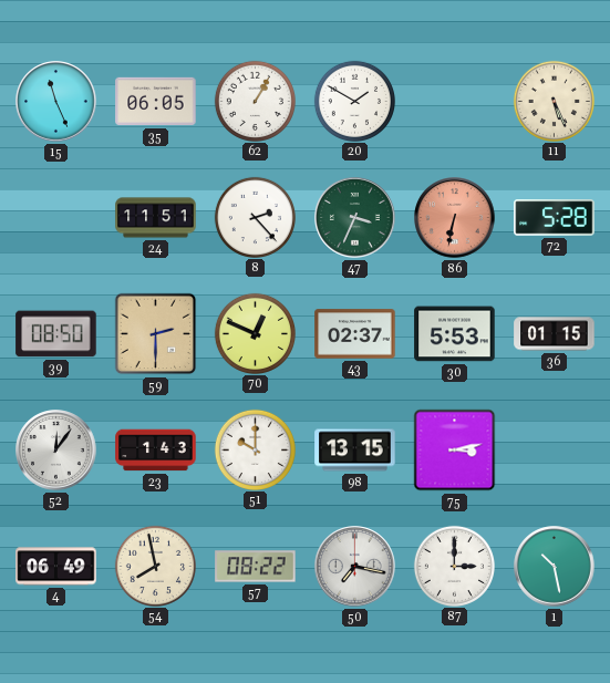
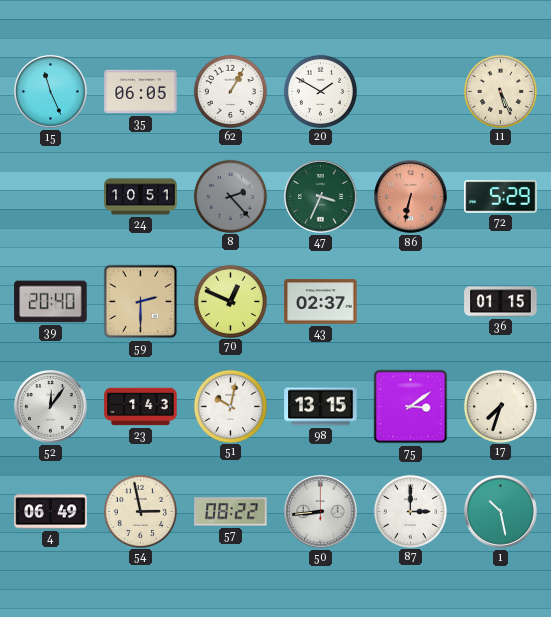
24: 11:51 -> 10:51
8 dial: white -> grey
72: 5:28 -> 5:29
39: 08:50 -> 20:40
30: 5:53 -> none
51: 10:00 -> 10:02
75: 3:13 -> 3:09
17: none -> 7:33
54: 7:58 -> 2:58
50: 7:17 -> 8:44
